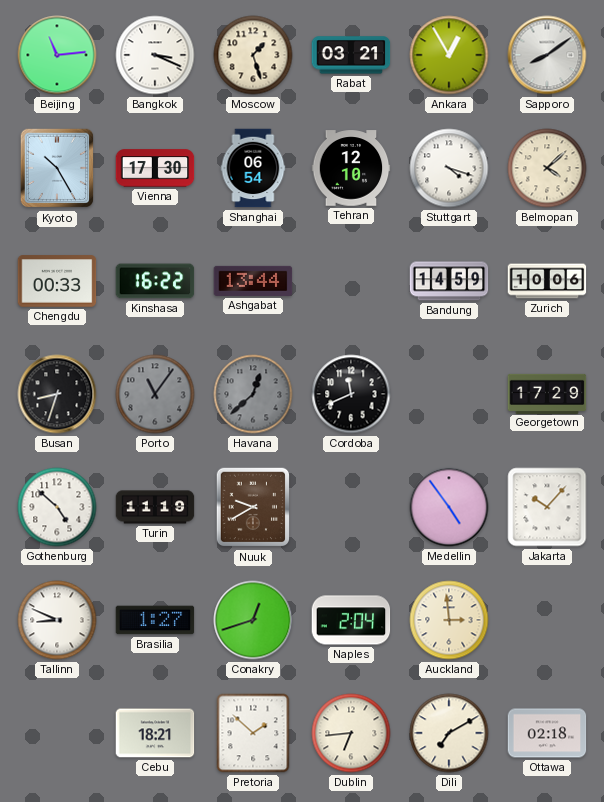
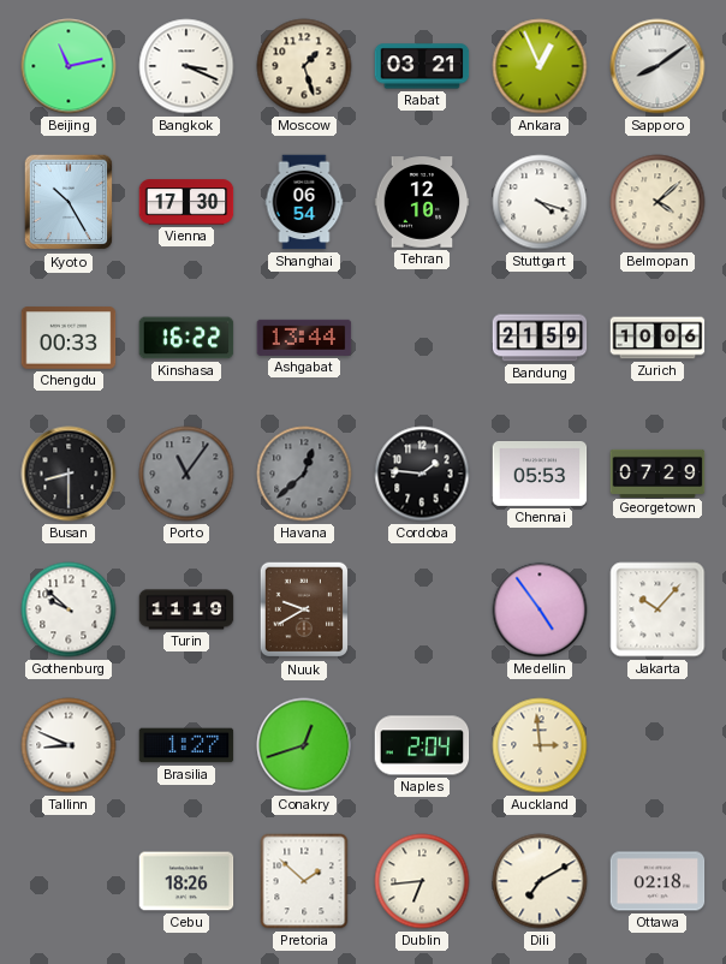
Beijing: 11:14 -> 11:13
Ankara: 12:55 -> 12:56
Bandung: 14:59 -> 21:59
Busan: 8:33 -> 8:30
Cordoba: 11:41 -> 1:46
Chennai: none -> 05:53
Georgetown: 17:29 -> 07:29
Gothenburg: 4:52 -> 9:52
Cebu: 18:21 -> 18:26
